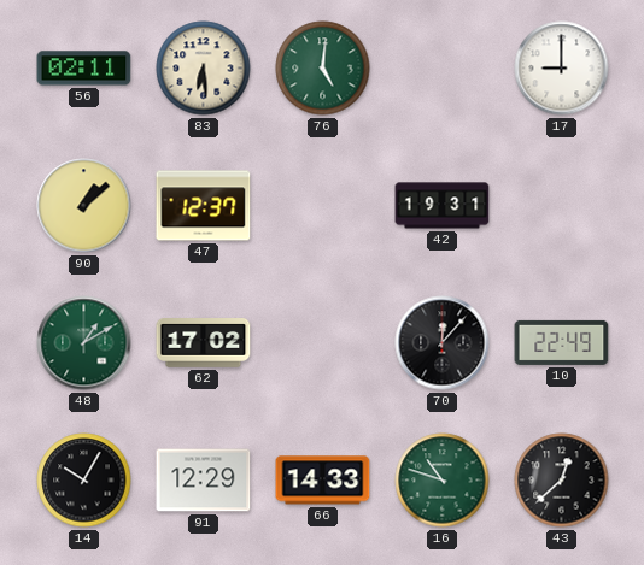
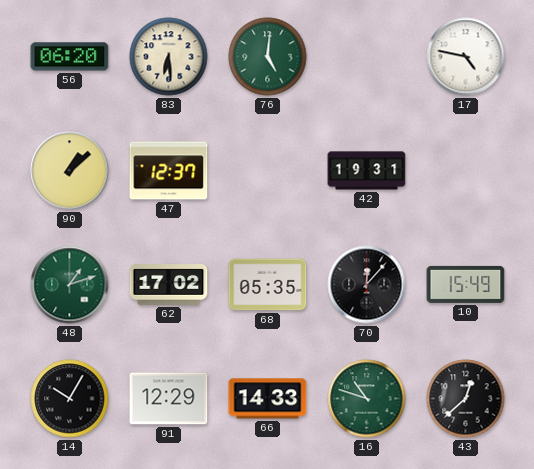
56: 02:11 -> 06:20
17: 9:00 -> 4:47
48: 1:10 -> 1:12
68: none -> 05:35
10: 22:49 -> 15:49
